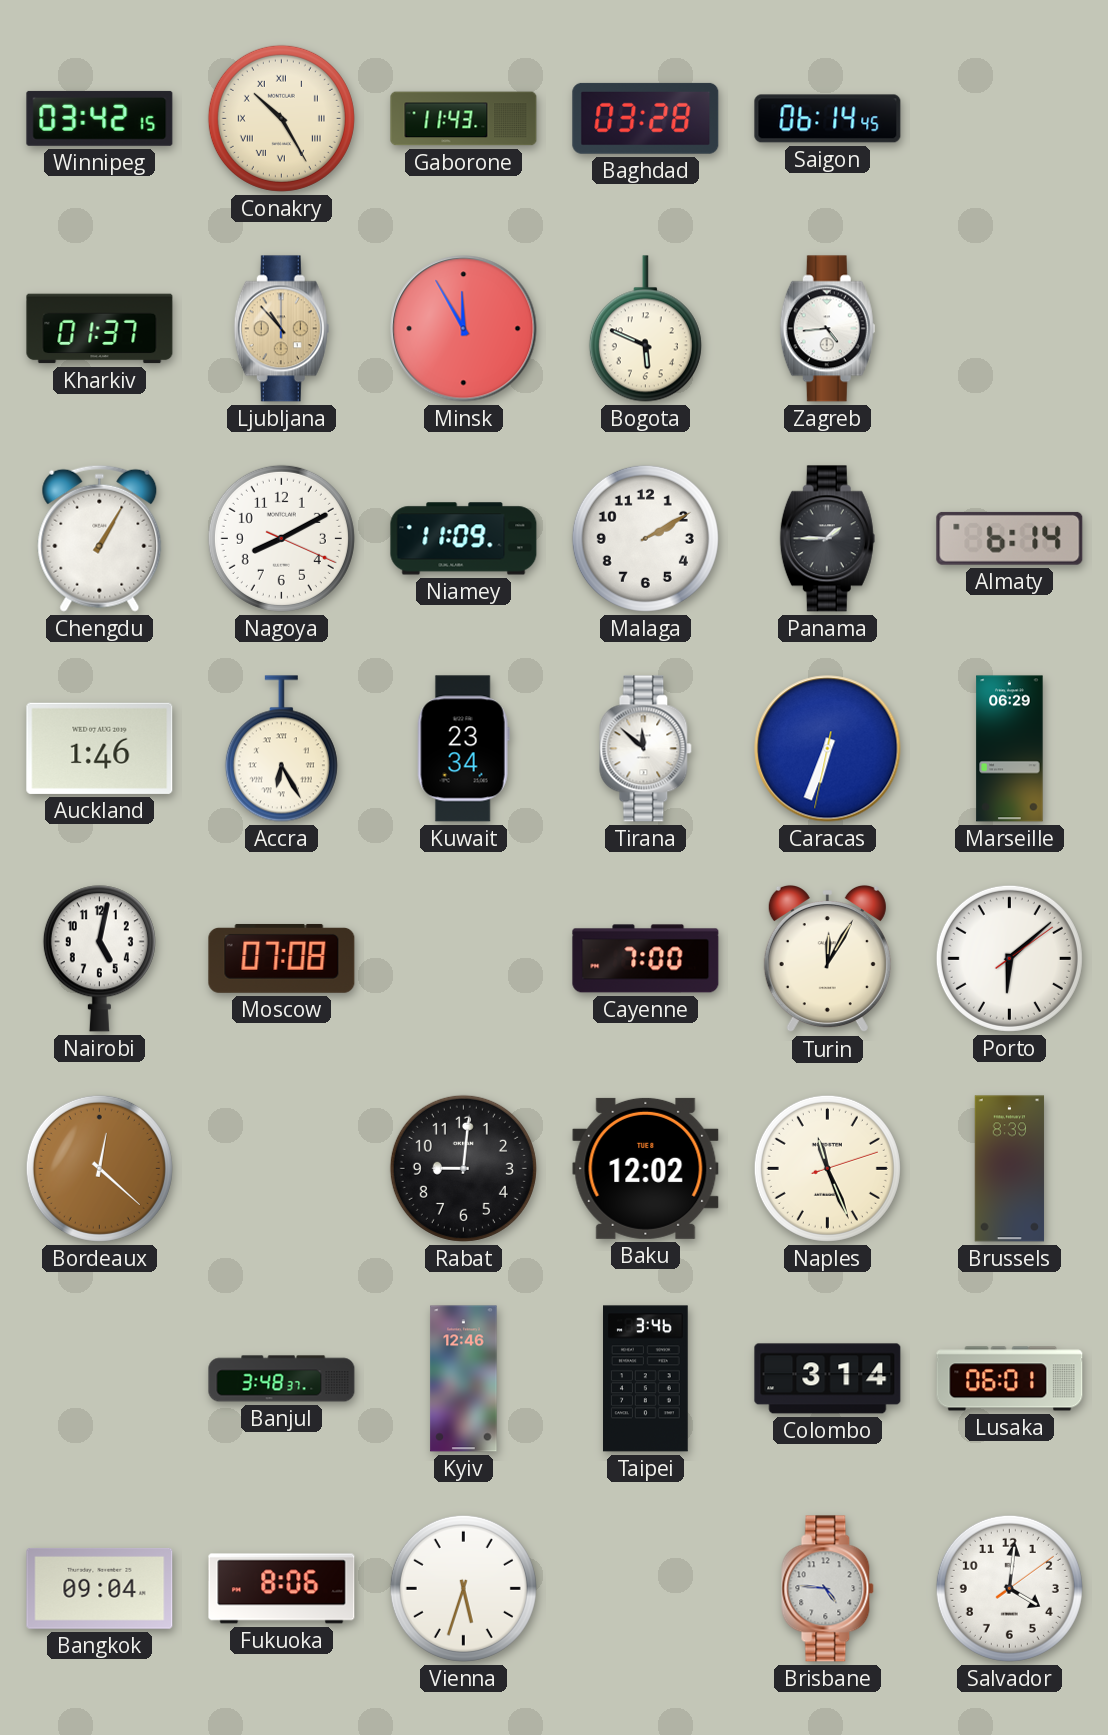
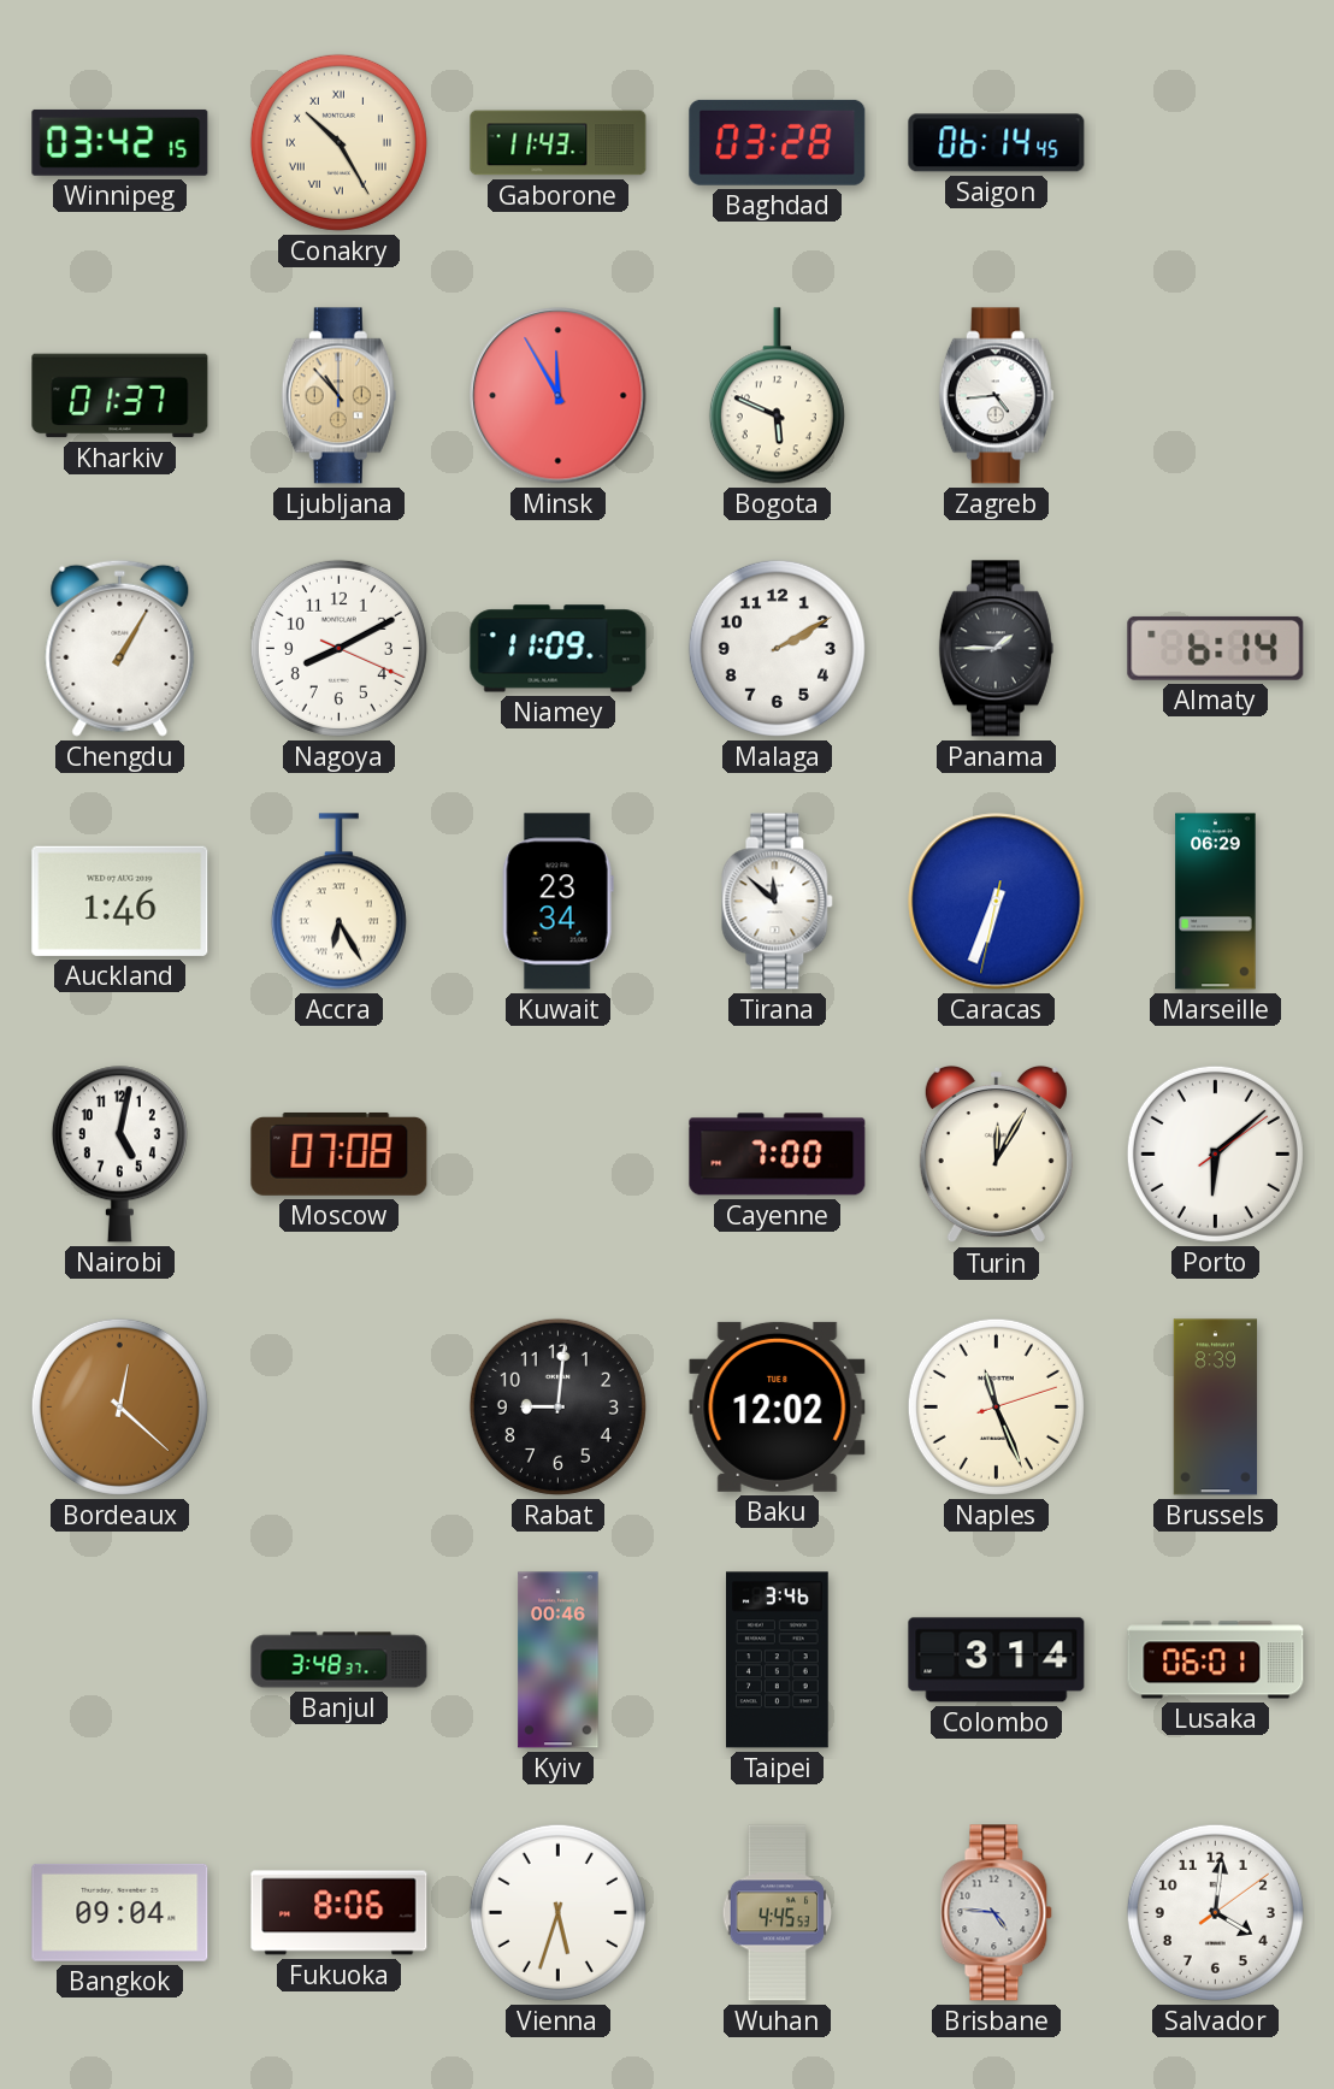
Kyiv: 12:46 -> 00:46
Wuhan: none -> 4:45
